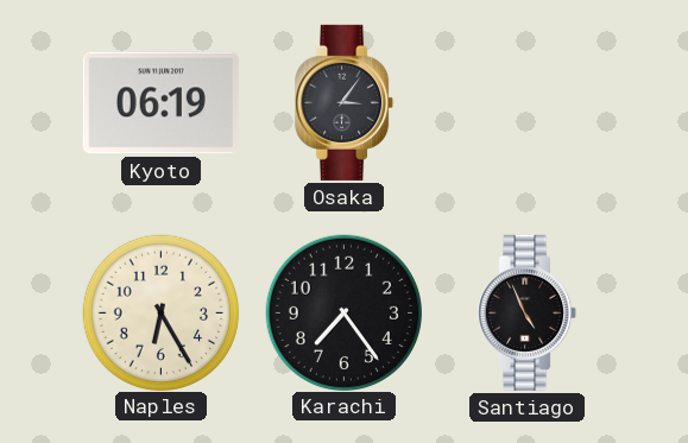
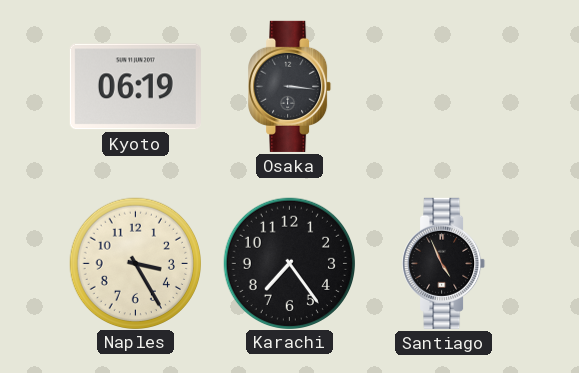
Osaka: 3:06 -> 3:16
Naples: 6:25 -> 3:25
